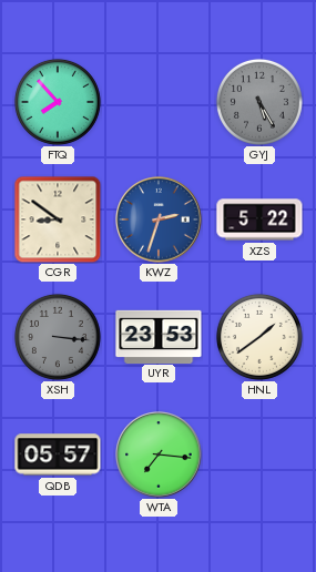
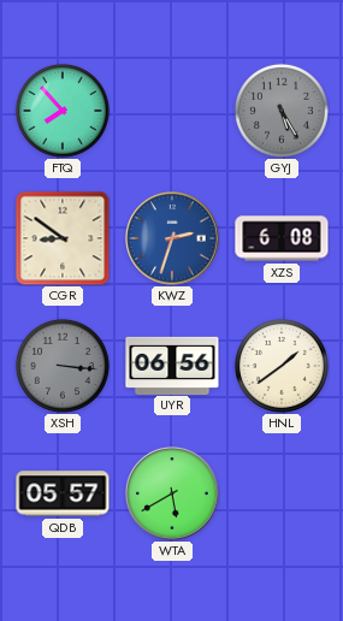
XZS: 5:22 -> 6:08
UYR: 23:53 -> 06:56
WTA: 7:16 -> 5:40
